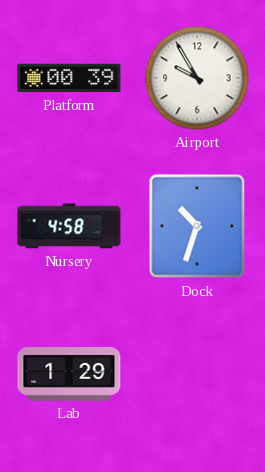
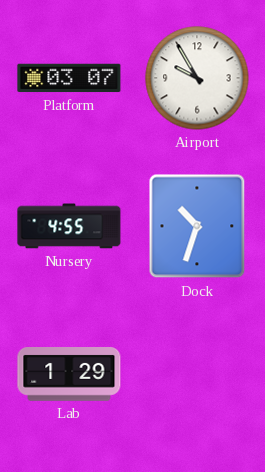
Platform: 00:39 -> 03:07
Nursery: 4:58 -> 4:55
